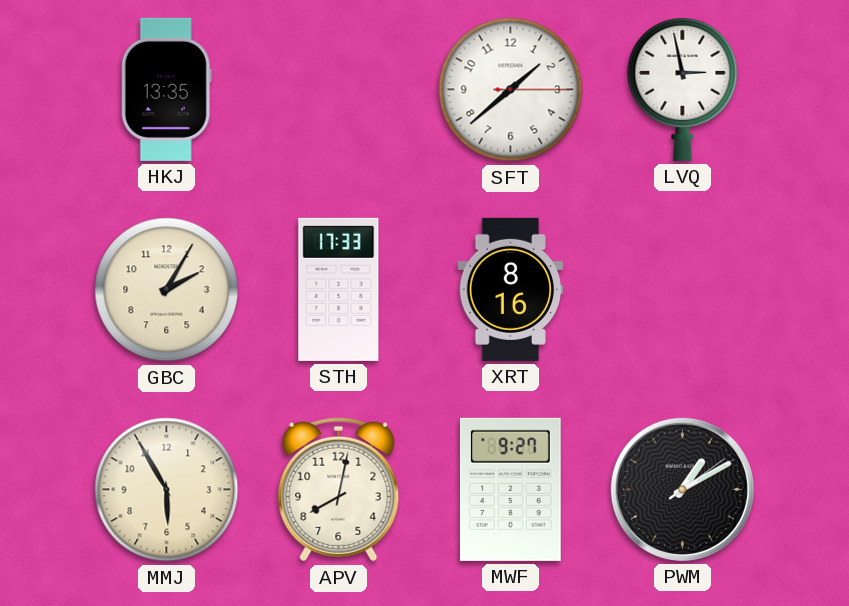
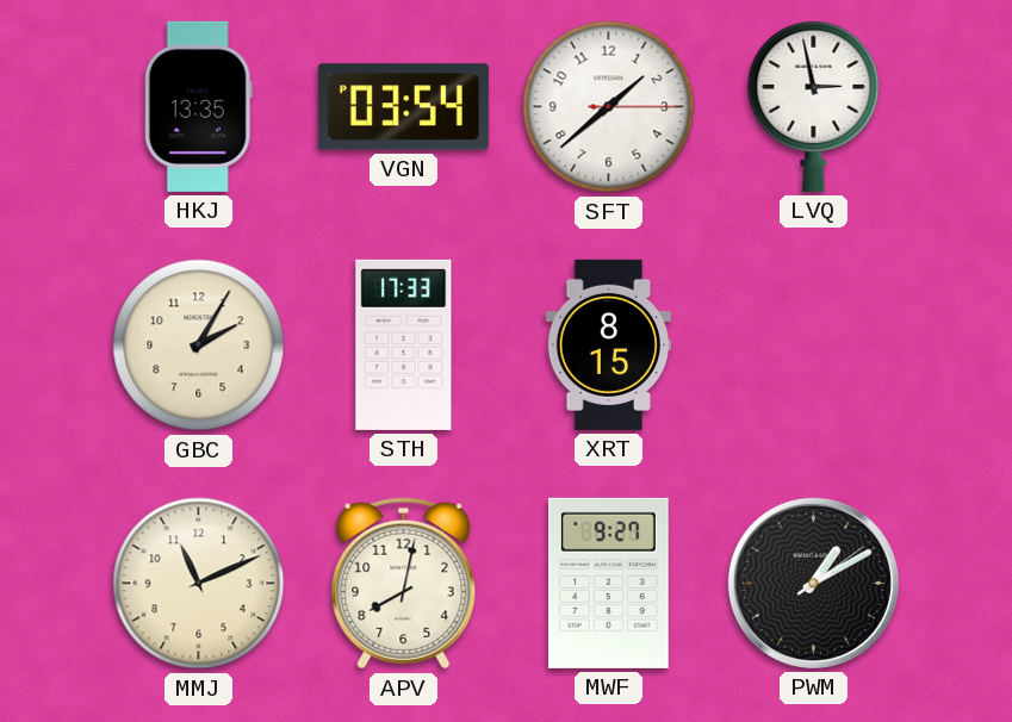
VGN: none -> 03:54
XRT: 8:16 -> 8:15
MMJ: 5:55 -> 11:11
